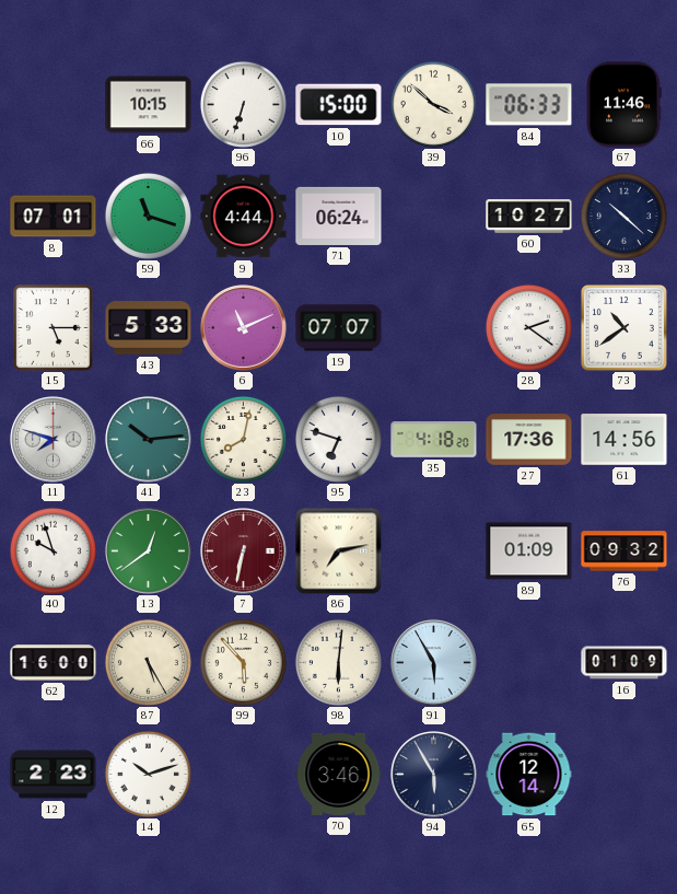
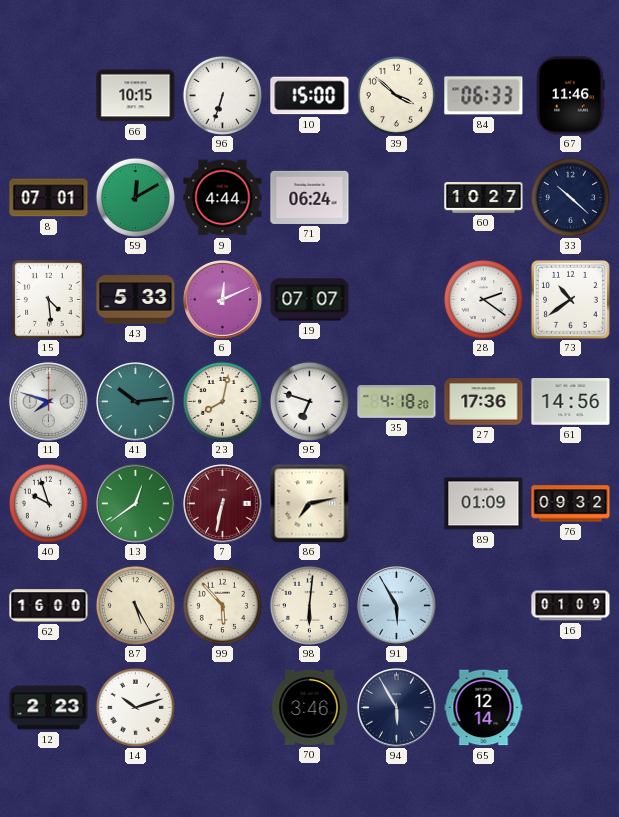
59: 11:18 -> 12:10
15: 5:15 -> 4:29
6: 11:11 -> 12:11
